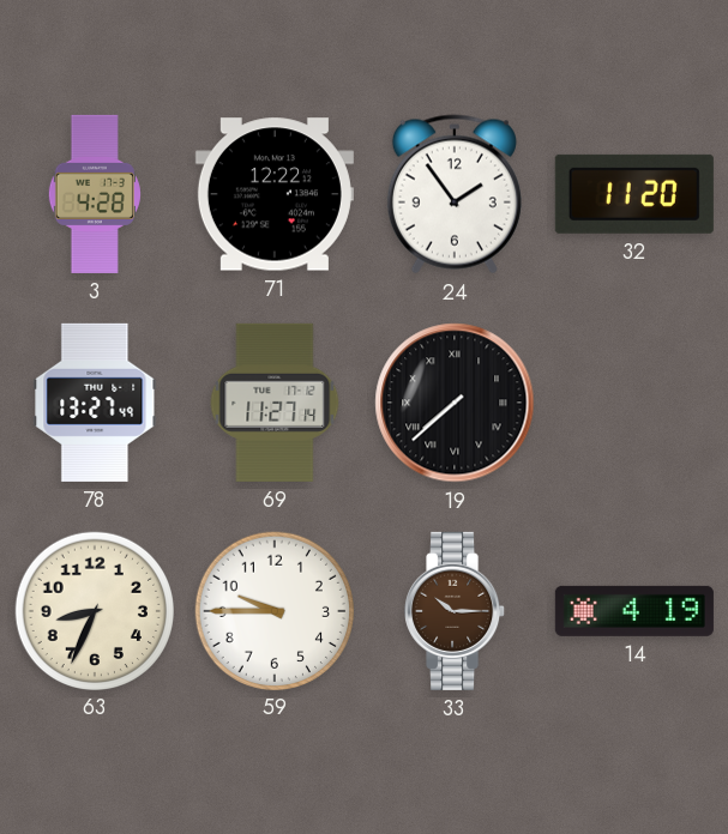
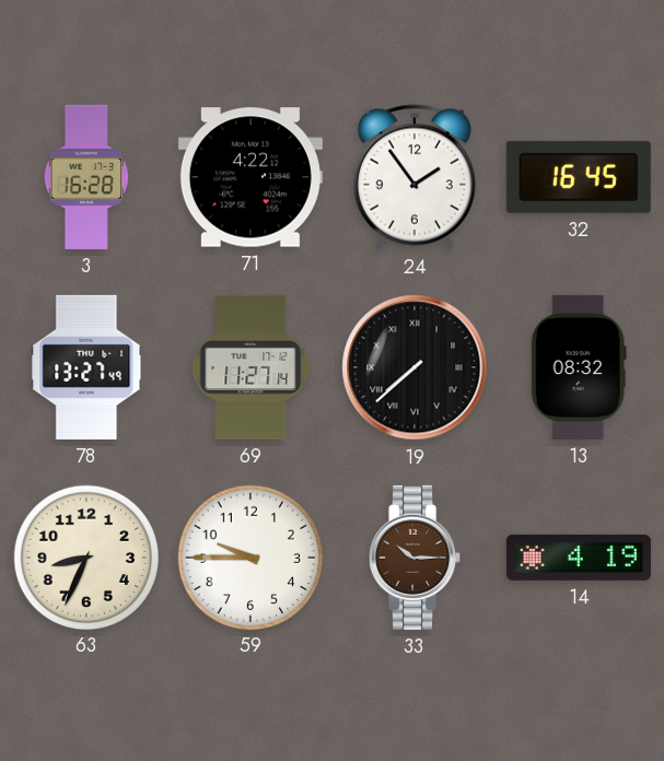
3: 4:28 -> 16:28
71: 12:22 -> 4:22
32: 11:20 -> 16:45
13: none -> 08:32
